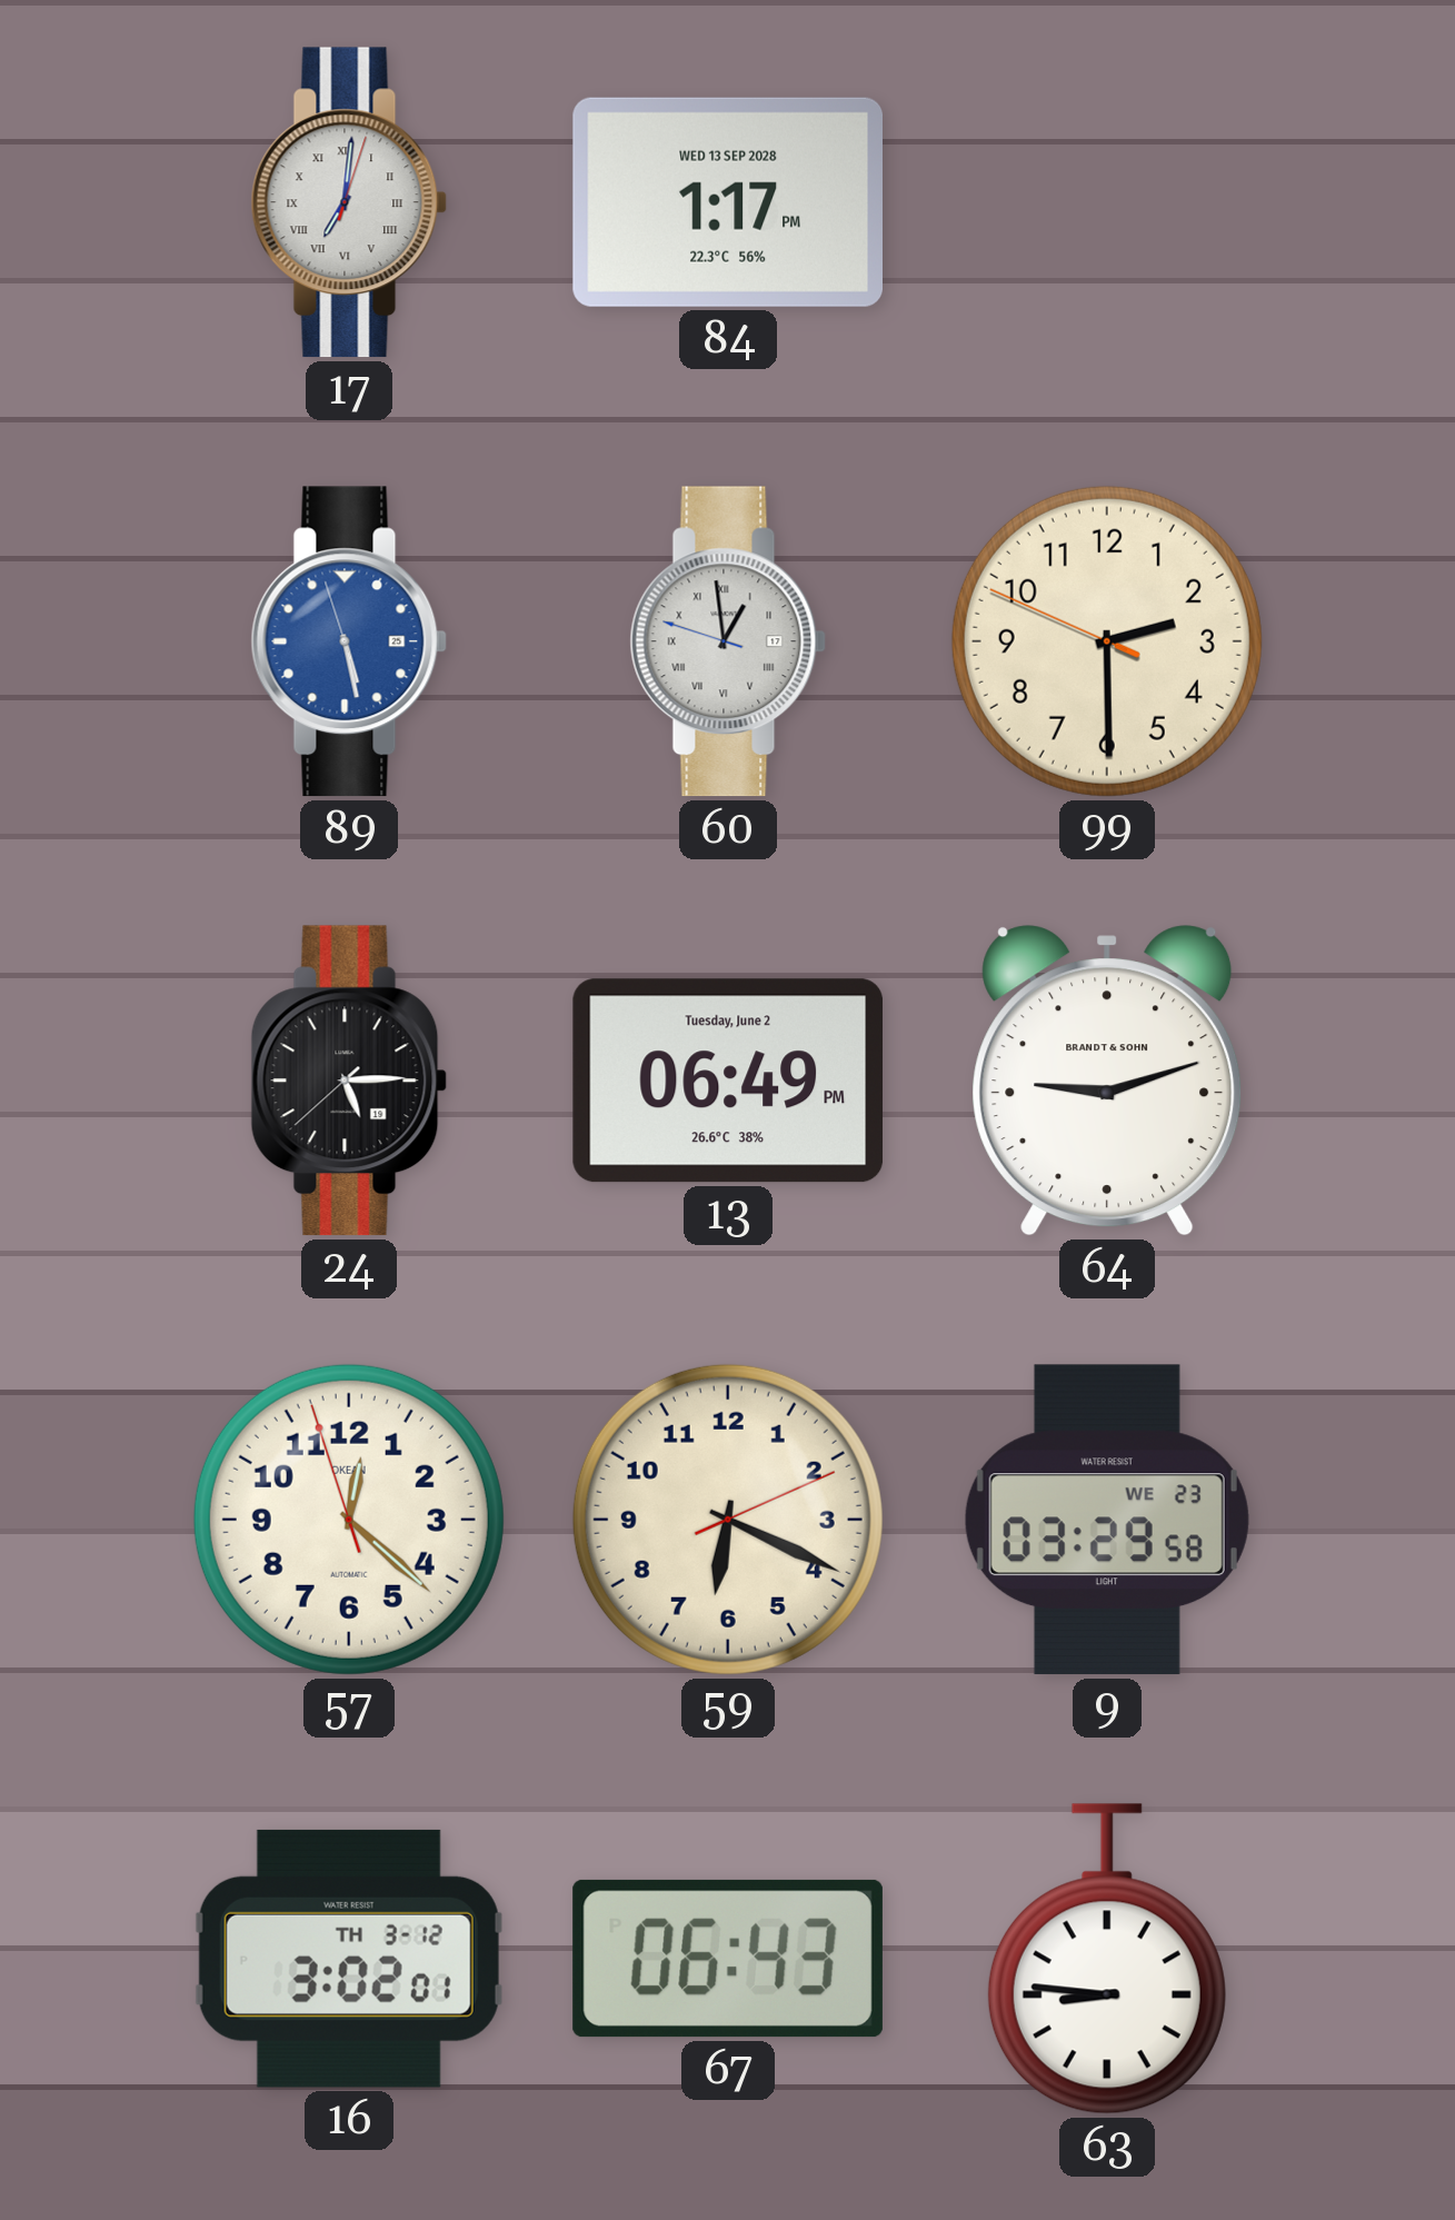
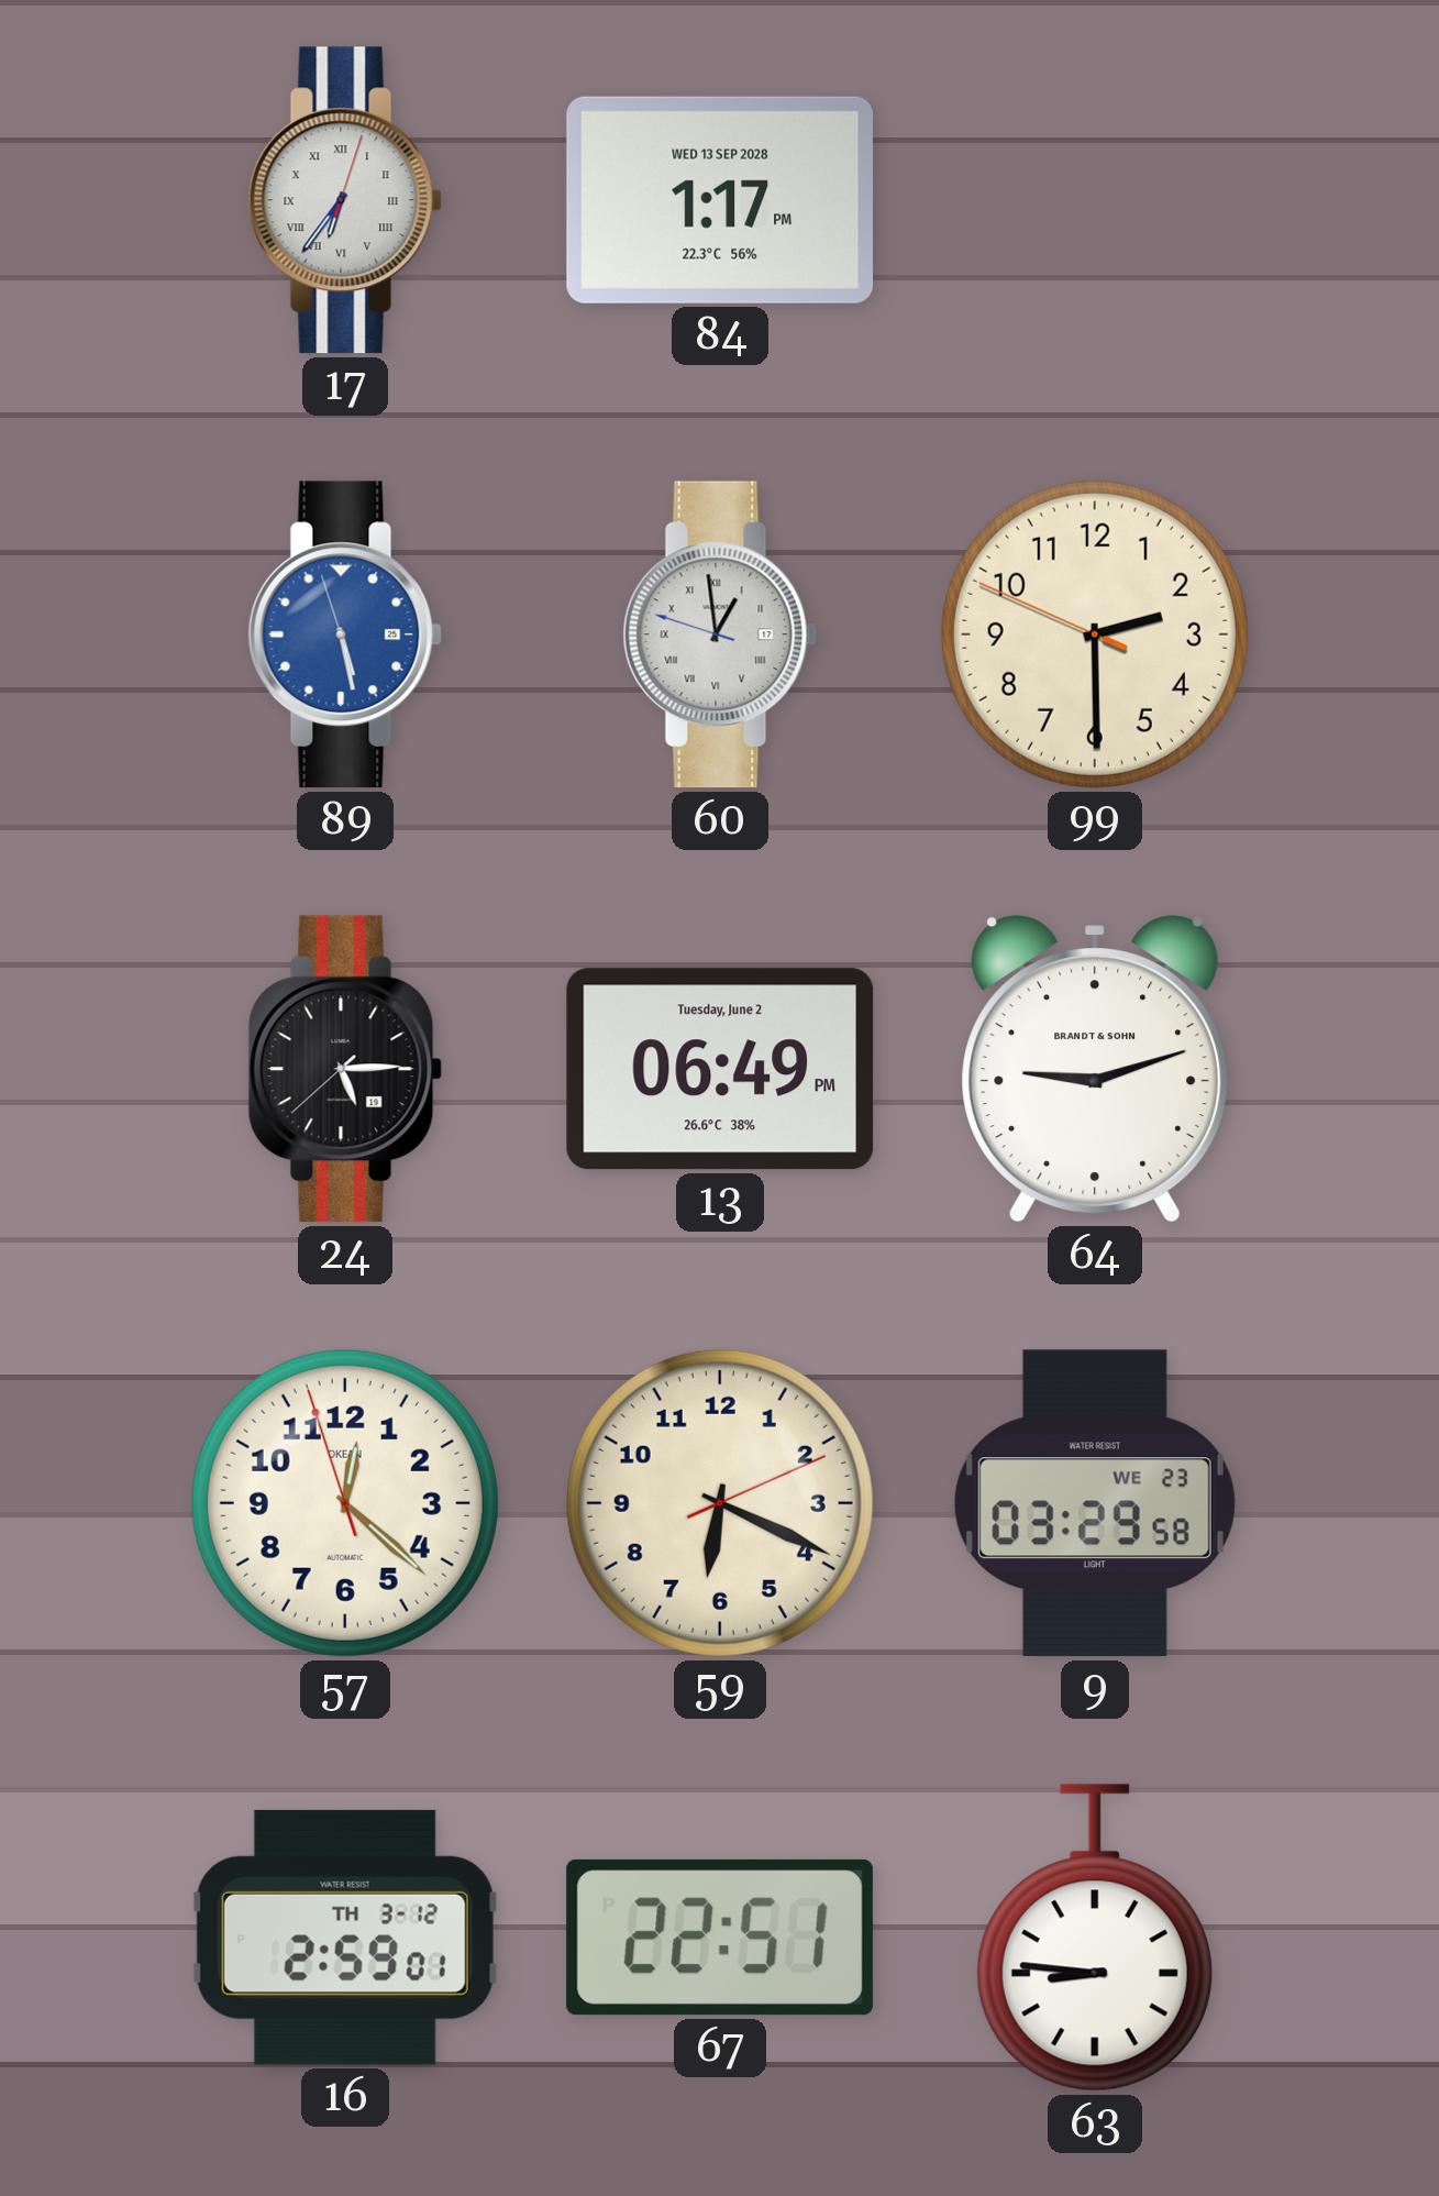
17: 7:01 -> 6:36
16: 3:02 -> 2:59
67: 06:43 -> 22:51
